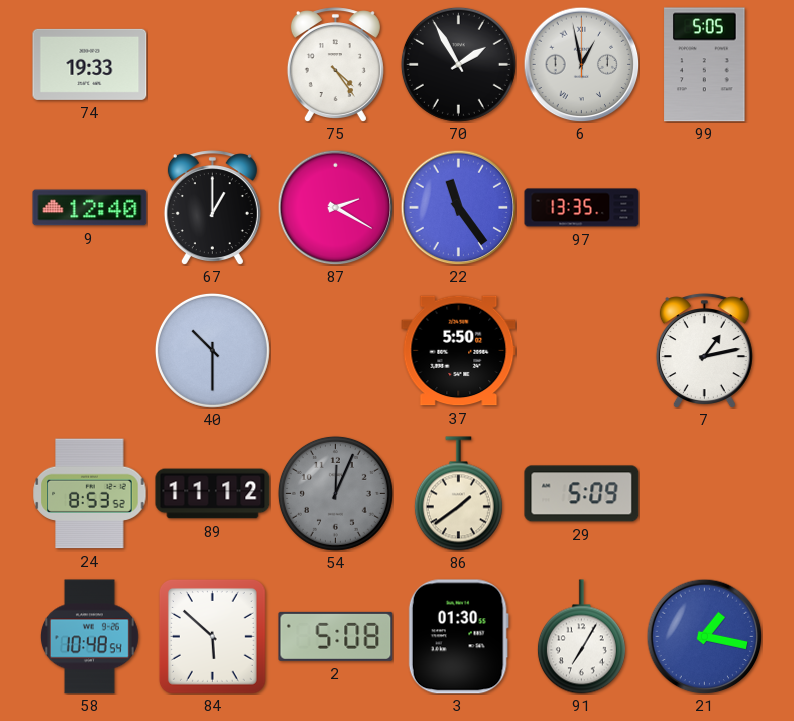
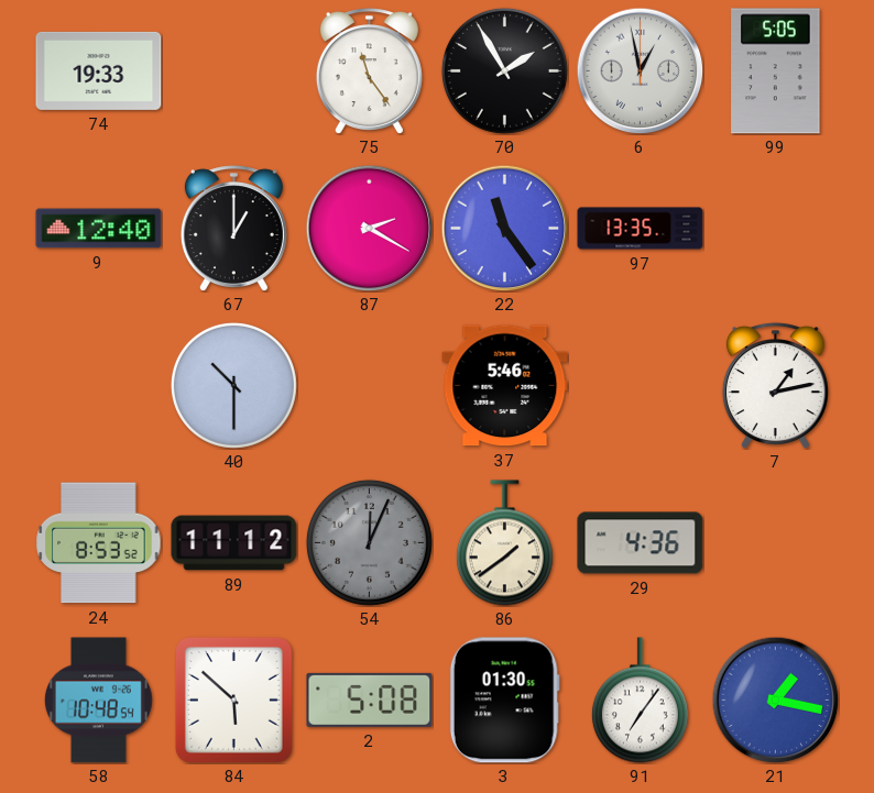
75: 4:24 -> 11:24
37: 5:50 -> 5:46
29: 5:09 -> 4:36
91: 7:05 -> 7:06
